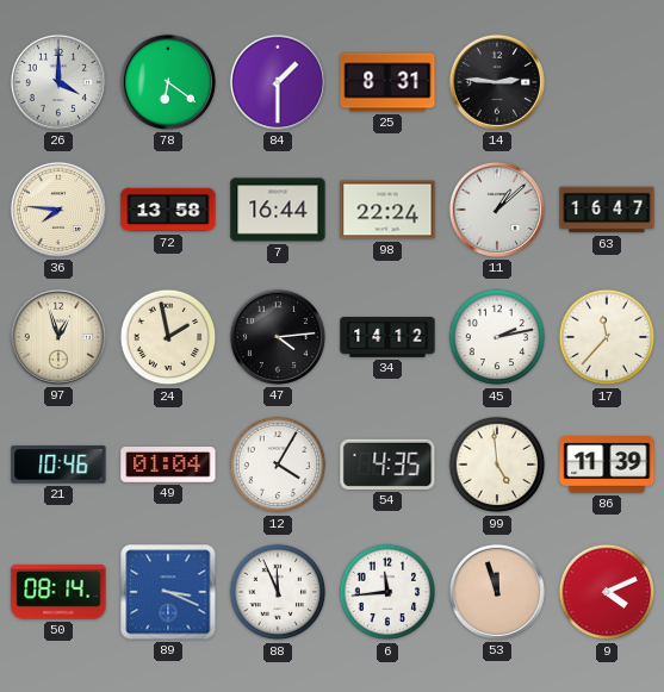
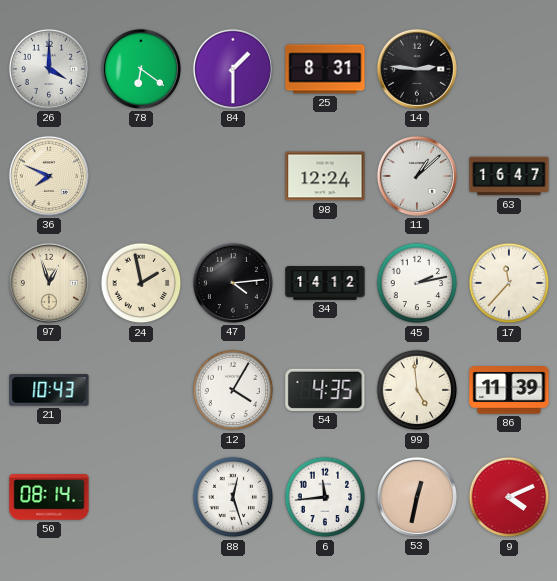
36: 7:46 -> 7:49
72: 13:58 -> none
7: 16:44 -> none
98: 22:24 -> 12:24
21: 10:46 -> 10:43
49: 01:04 -> none
89: 3:19 -> none
88: 11:56 -> 12:27
53: 11:57 -> 12:32
